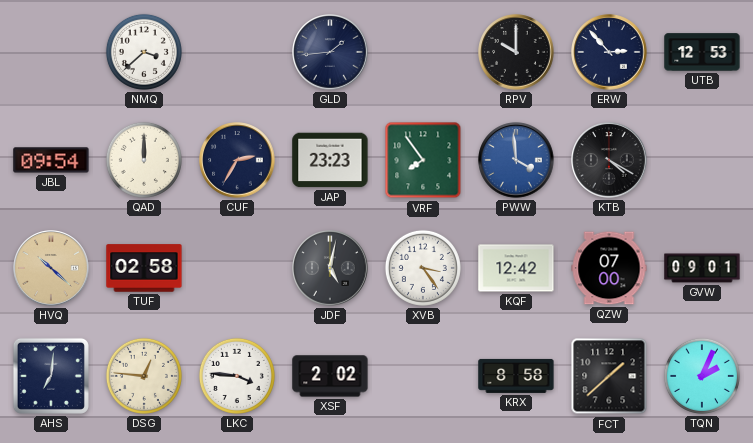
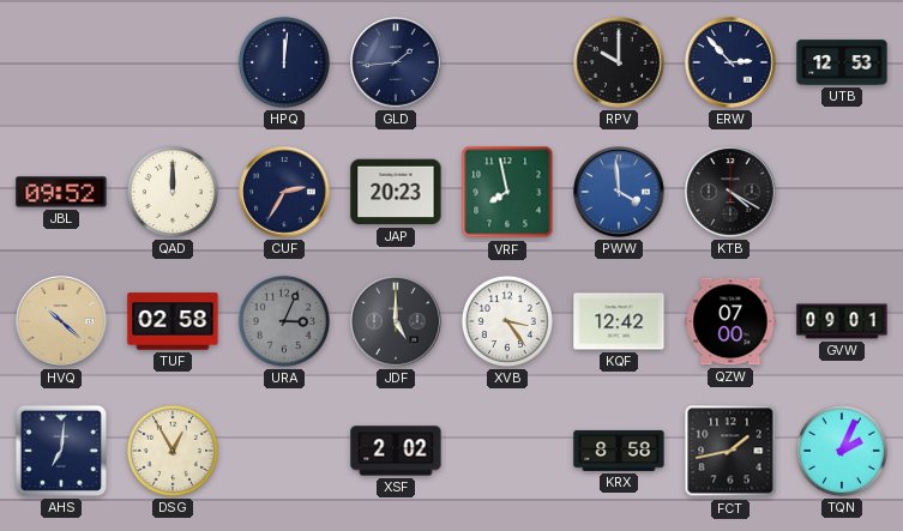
NMQ: 3:38 -> none
HPQ: none -> 12:01
JBL: 09:54 -> 09:52
JAP: 23:23 -> 20:23
VRF: 7:54 -> 7:58
URA: none -> 3:04
JDF: 5:02 -> 5:00
DSG: 12:46 -> 12:55
LKC: 3:46 -> none
FCT: 1:38 -> 1:43
